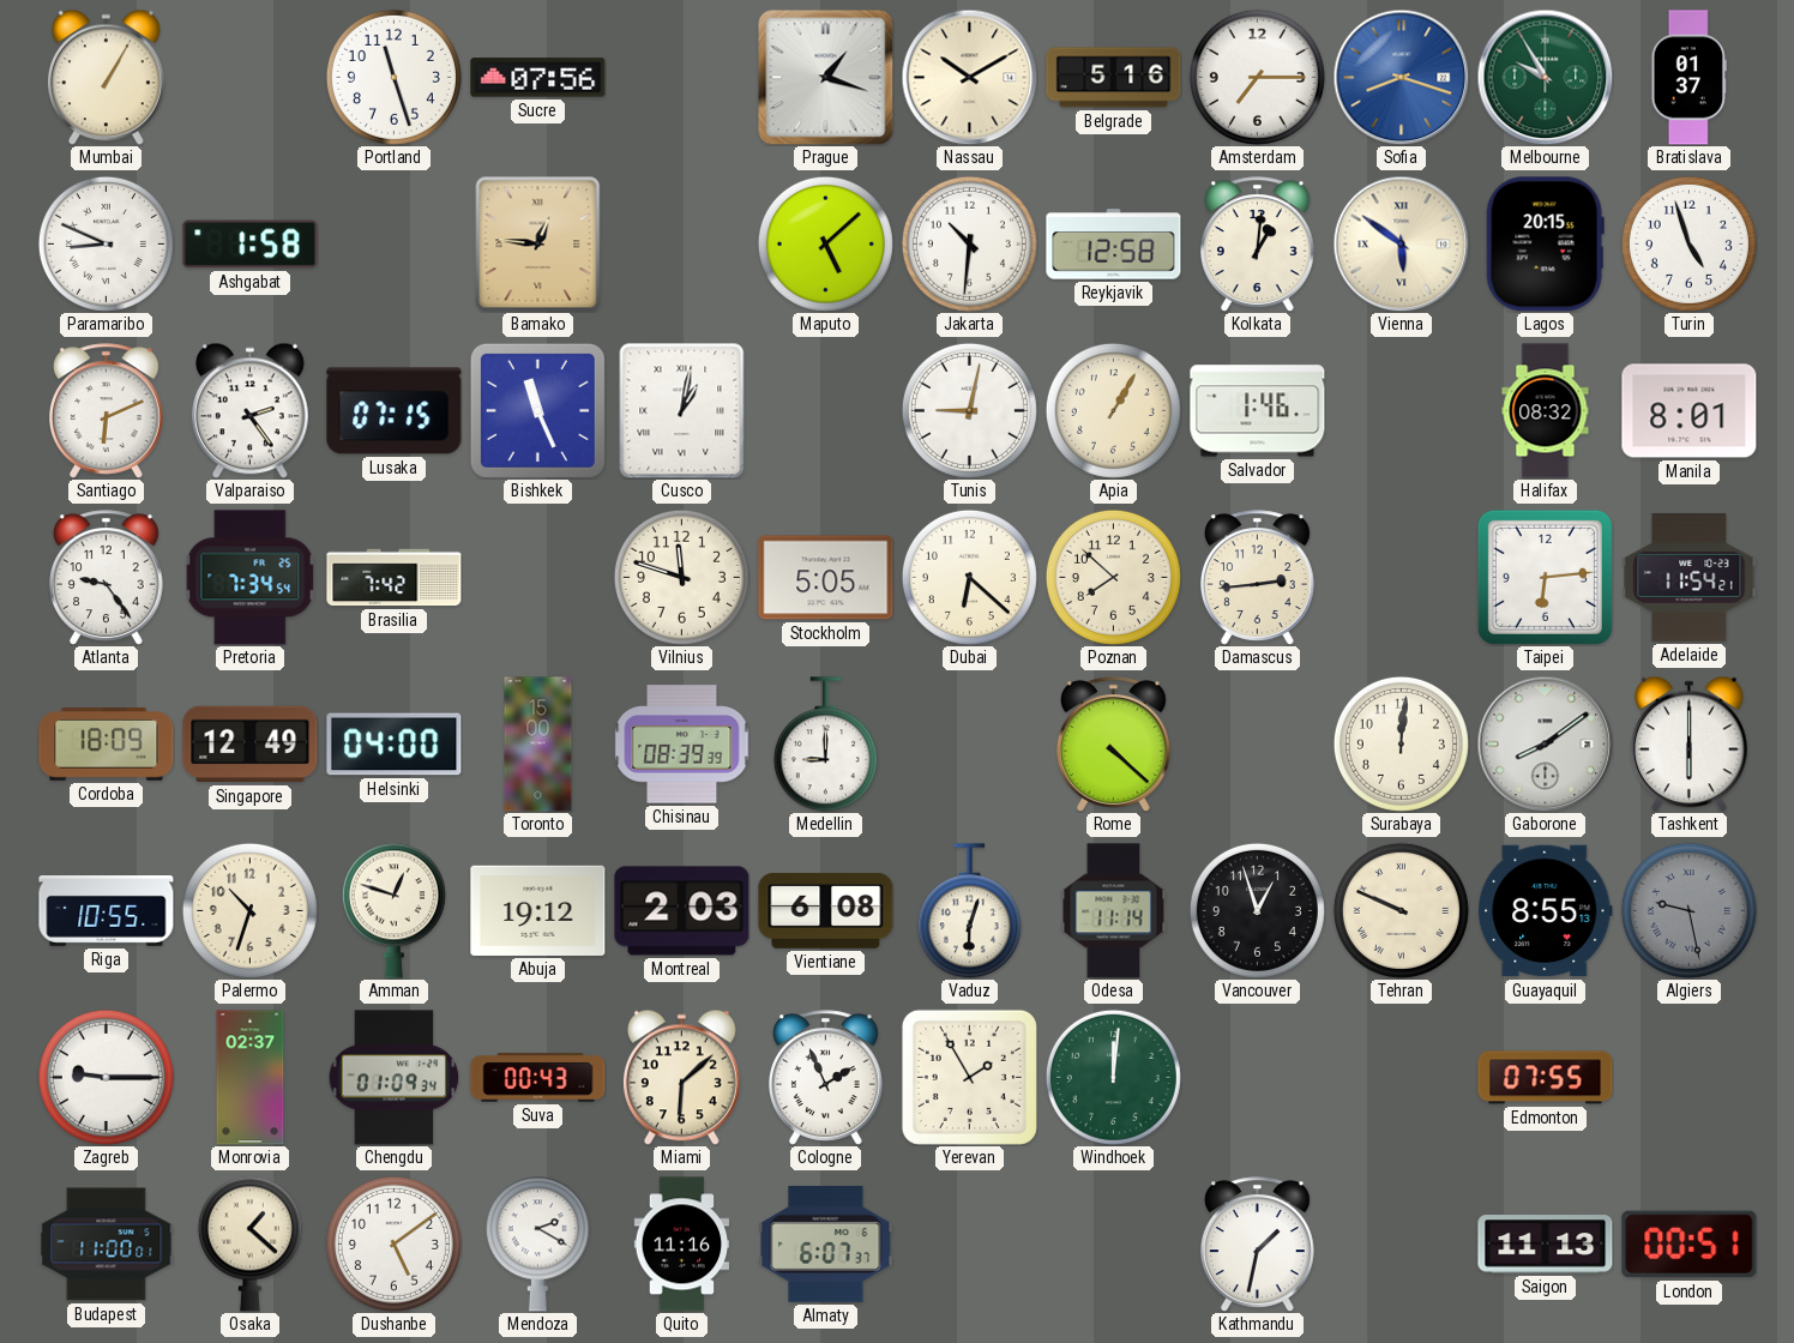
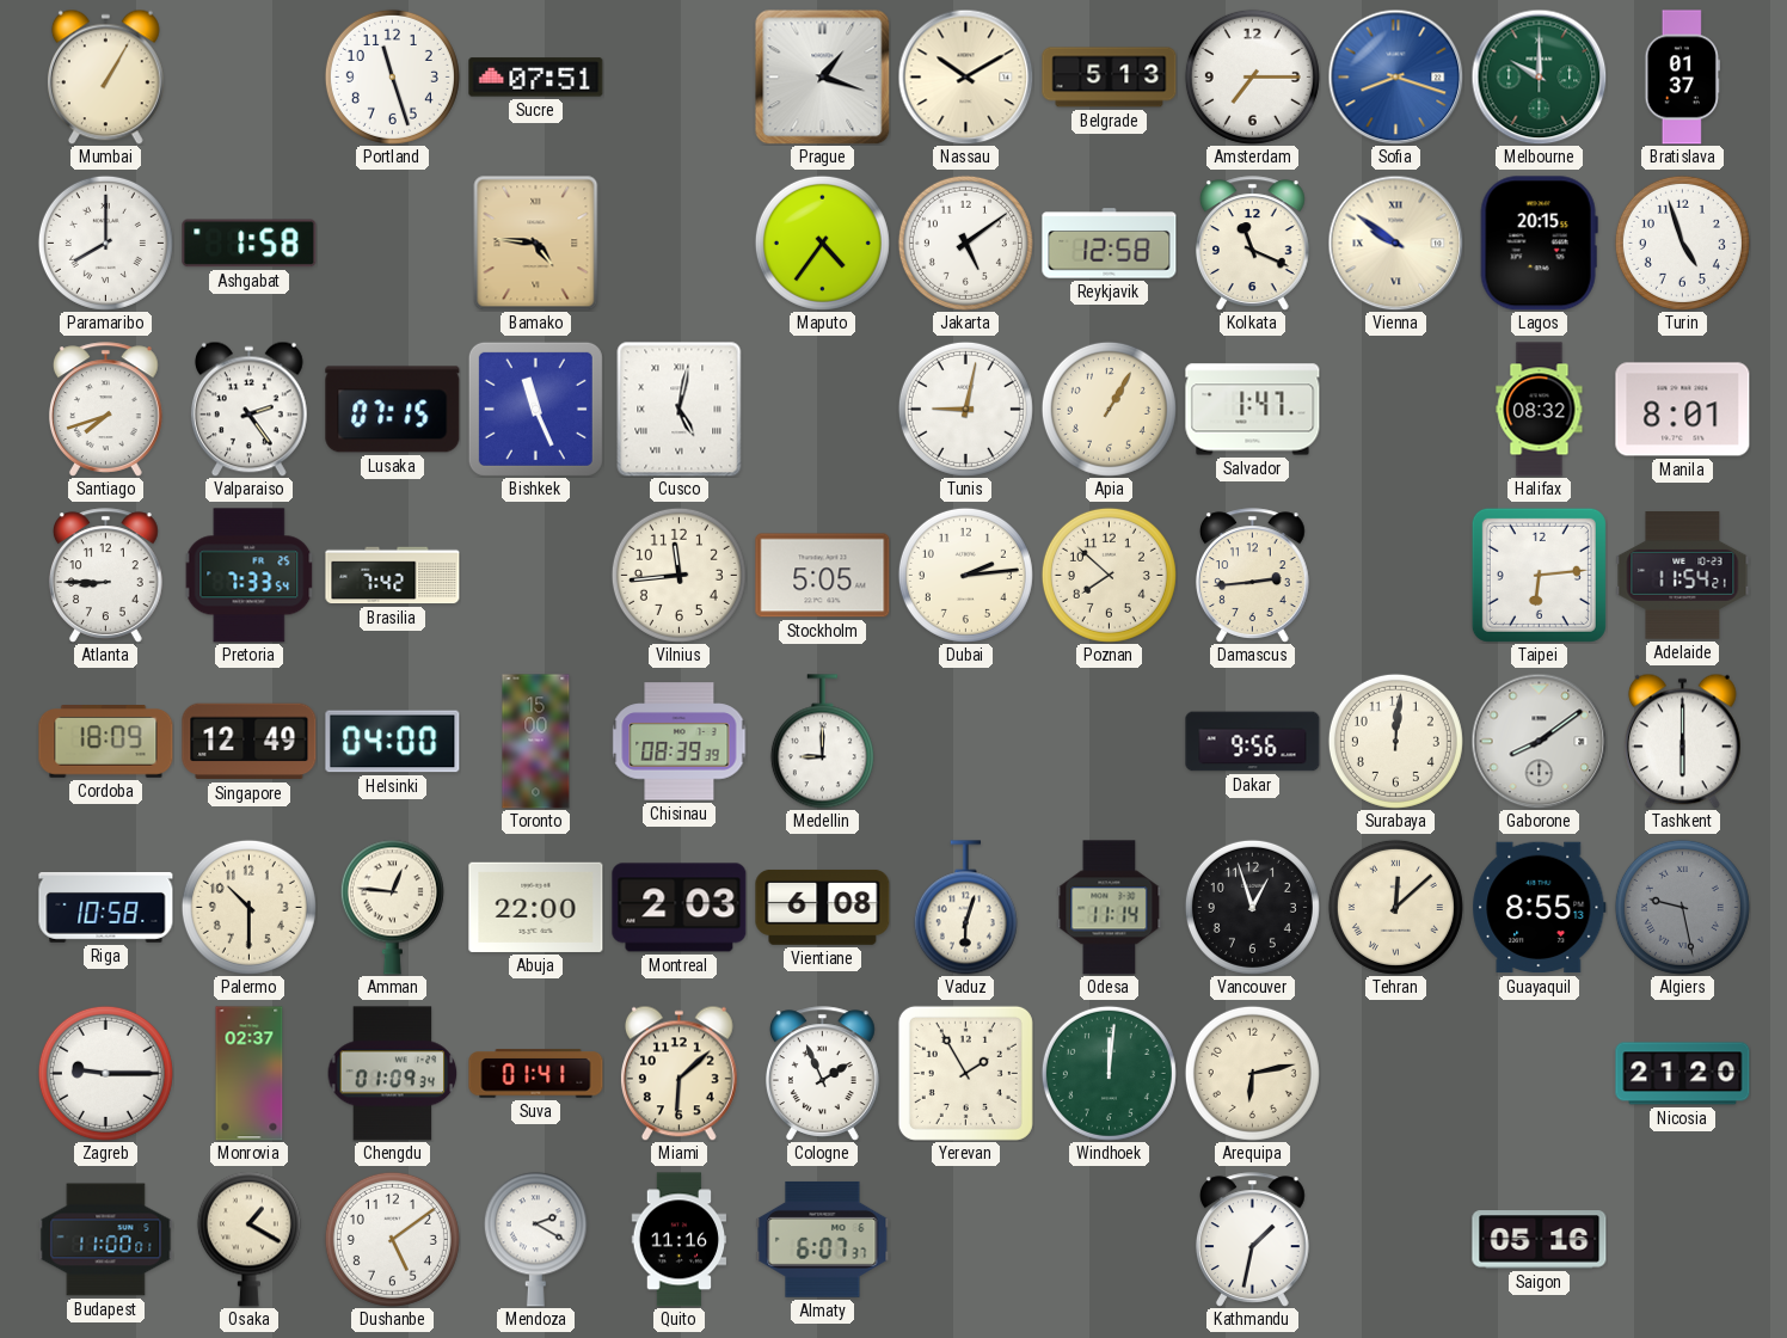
Sucre: 07:56 -> 07:51
Belgrade: 5:16 -> 5:13
Melbourne: 9:55 -> 10:00
Paramaribo: 8:49 -> 8:00
Bamako: 12:46 -> 4:46
Maputo: 5:08 -> 4:36
Jakarta: 10:31 -> 5:09
Kolkata: 1:01 -> 11:19
Vienna: 5:51 -> 9:51
Santiago: 6:11 -> 7:42
Cusco: 1:02 -> 5:02
Salvador: 1:46 -> 1:47
Atlanta: 9:24 -> 8:45
Pretoria: 7:34 -> 7:33
Vilnius: 11:48 -> 11:44
Dubai: 6:22 -> 2:14
Rome: 4:22 -> none
Dakar: none -> 9:56
Riga: 10:55 -> 10:58
Palermo: 10:33 -> 10:30
Amman: 12:48 -> 12:46
Abuja: 19:12 -> 22:00
Tehran: 9:49 -> 12:08
Suva: 00:43 -> 01:41
Arequipa: none -> 6:13
Edmonton: 07:55 -> none
Nicosia: none -> 21:20
Osaka: 1:22 -> 1:20
Saigon: 11:13 -> 05:16
London: 00:51 -> none
